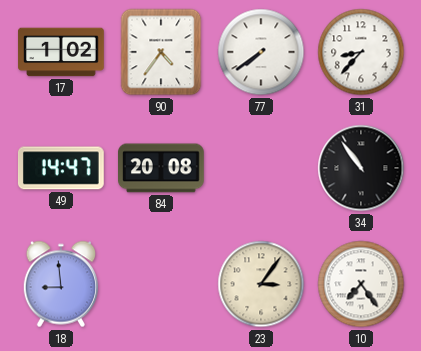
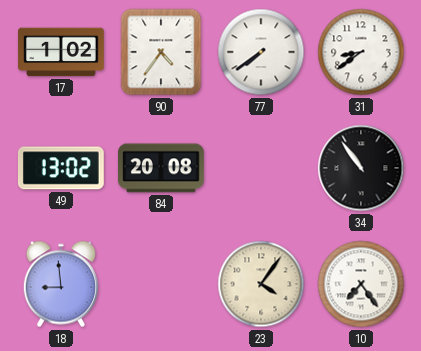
31: 8:37 -> 8:39
49: 14:47 -> 13:02
23: 3:06 -> 4:06
